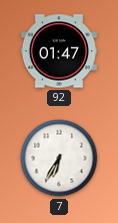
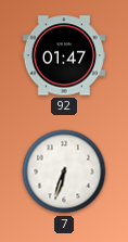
7: 6:35 -> 6:33
